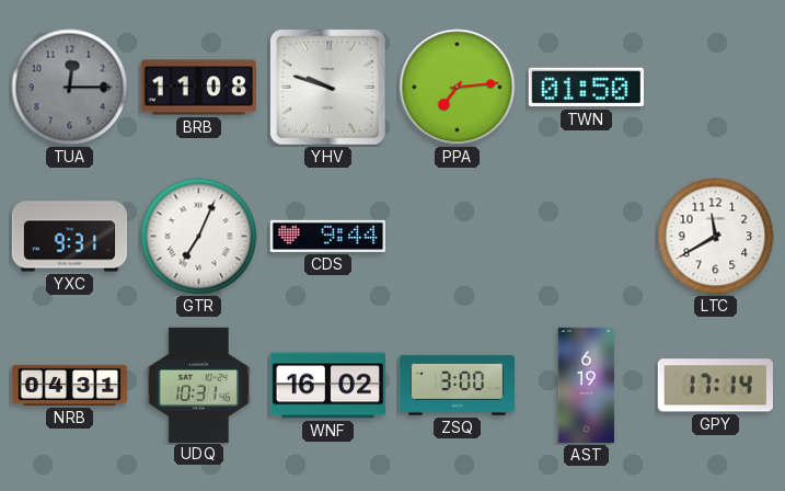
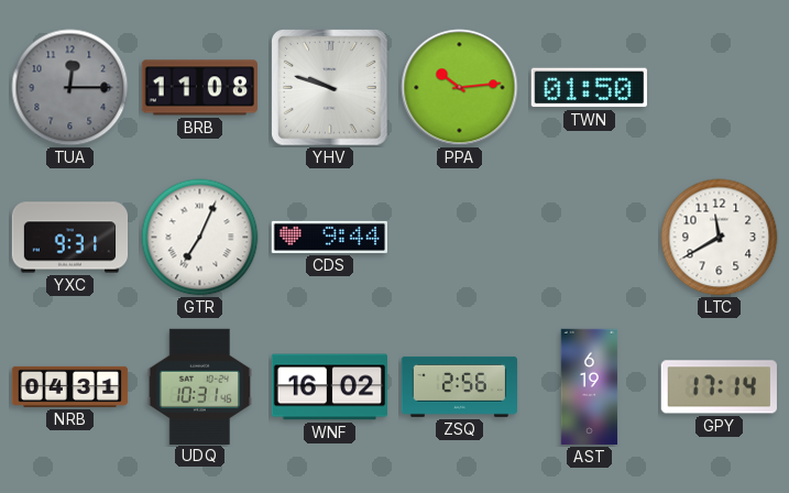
PPA: 7:14 -> 10:14
ZSQ: 3:00 -> 2:56
